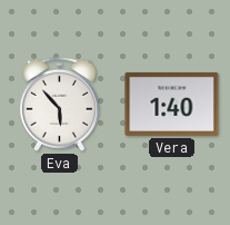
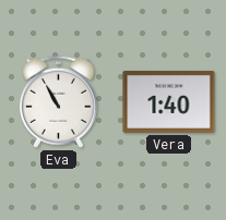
Eva: 5:53 -> 10:55
